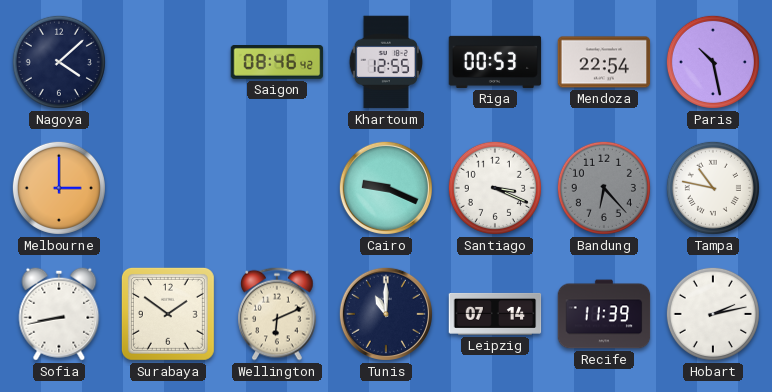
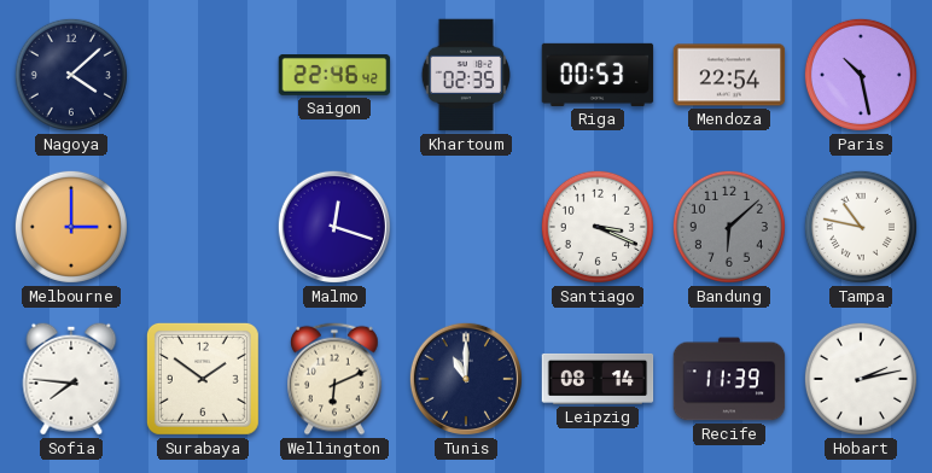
Saigon: 08:46 -> 22:46
Khartoum: 12:55 -> 02:35
Malmo: none -> 12:18
Cairo: 9:19 -> none
Bandung: 6:23 -> 6:08
Sofia: 8:43 -> 7:46
Leipzig: 07:14 -> 08:14
